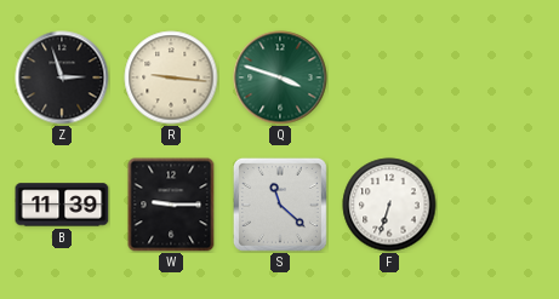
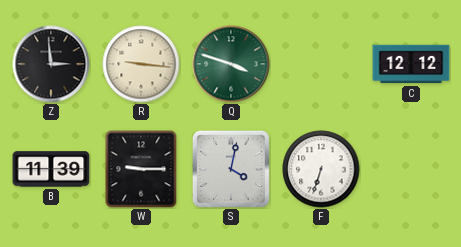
Z: 2:57 -> 2:59
C: none -> 12:12
S: 11:22 -> 4:02
